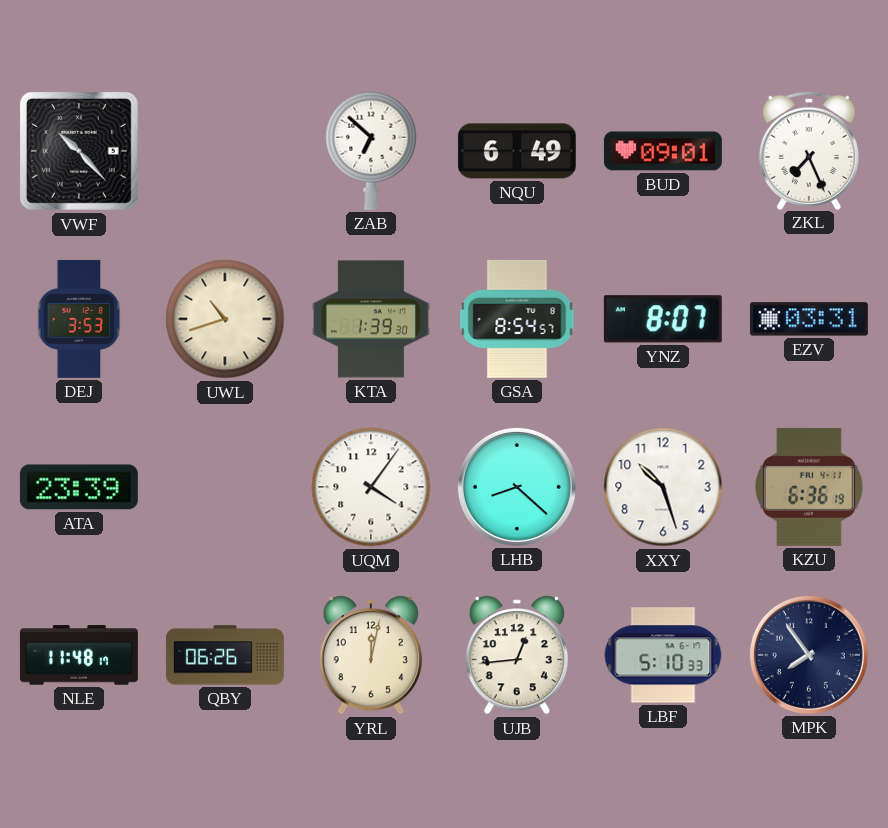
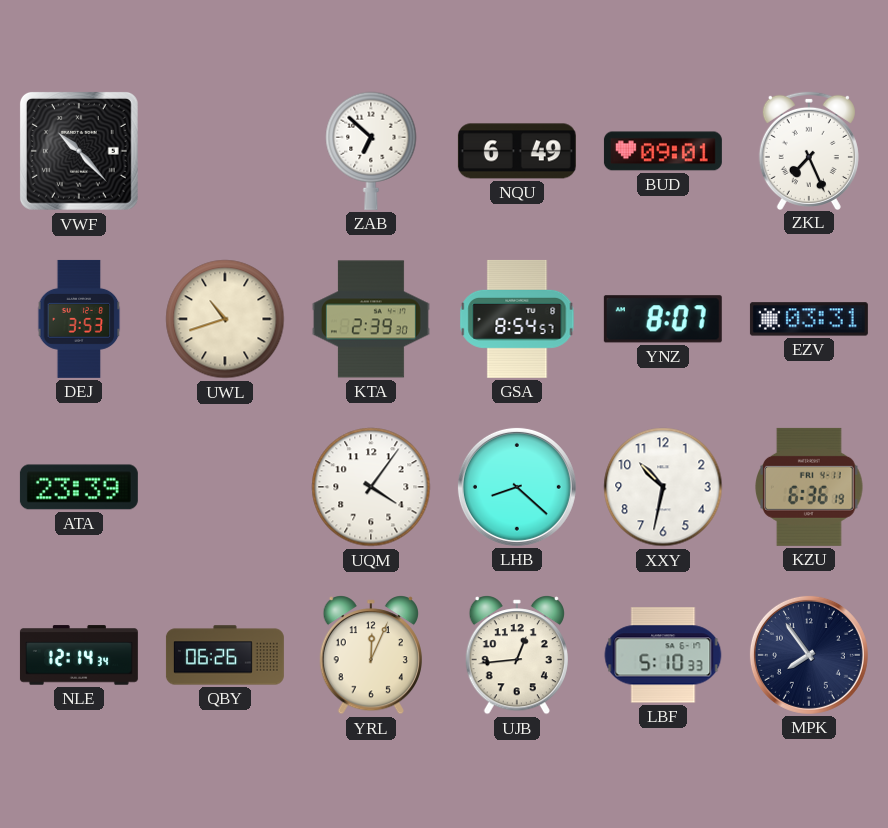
KTA: 1:39 -> 2:39
XXY: 10:27 -> 10:32
NLE: 11:48 -> 12:14
YRL: 12:02 -> 12:04
